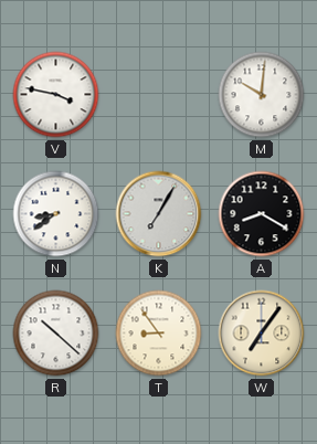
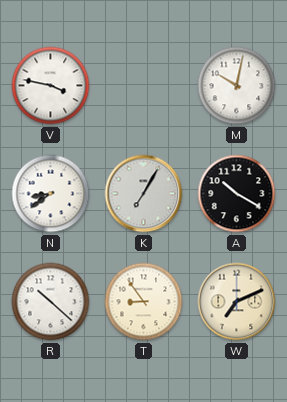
M: 10:01 -> 10:02
A: 8:20 -> 10:20
W: 7:06 -> 7:11
